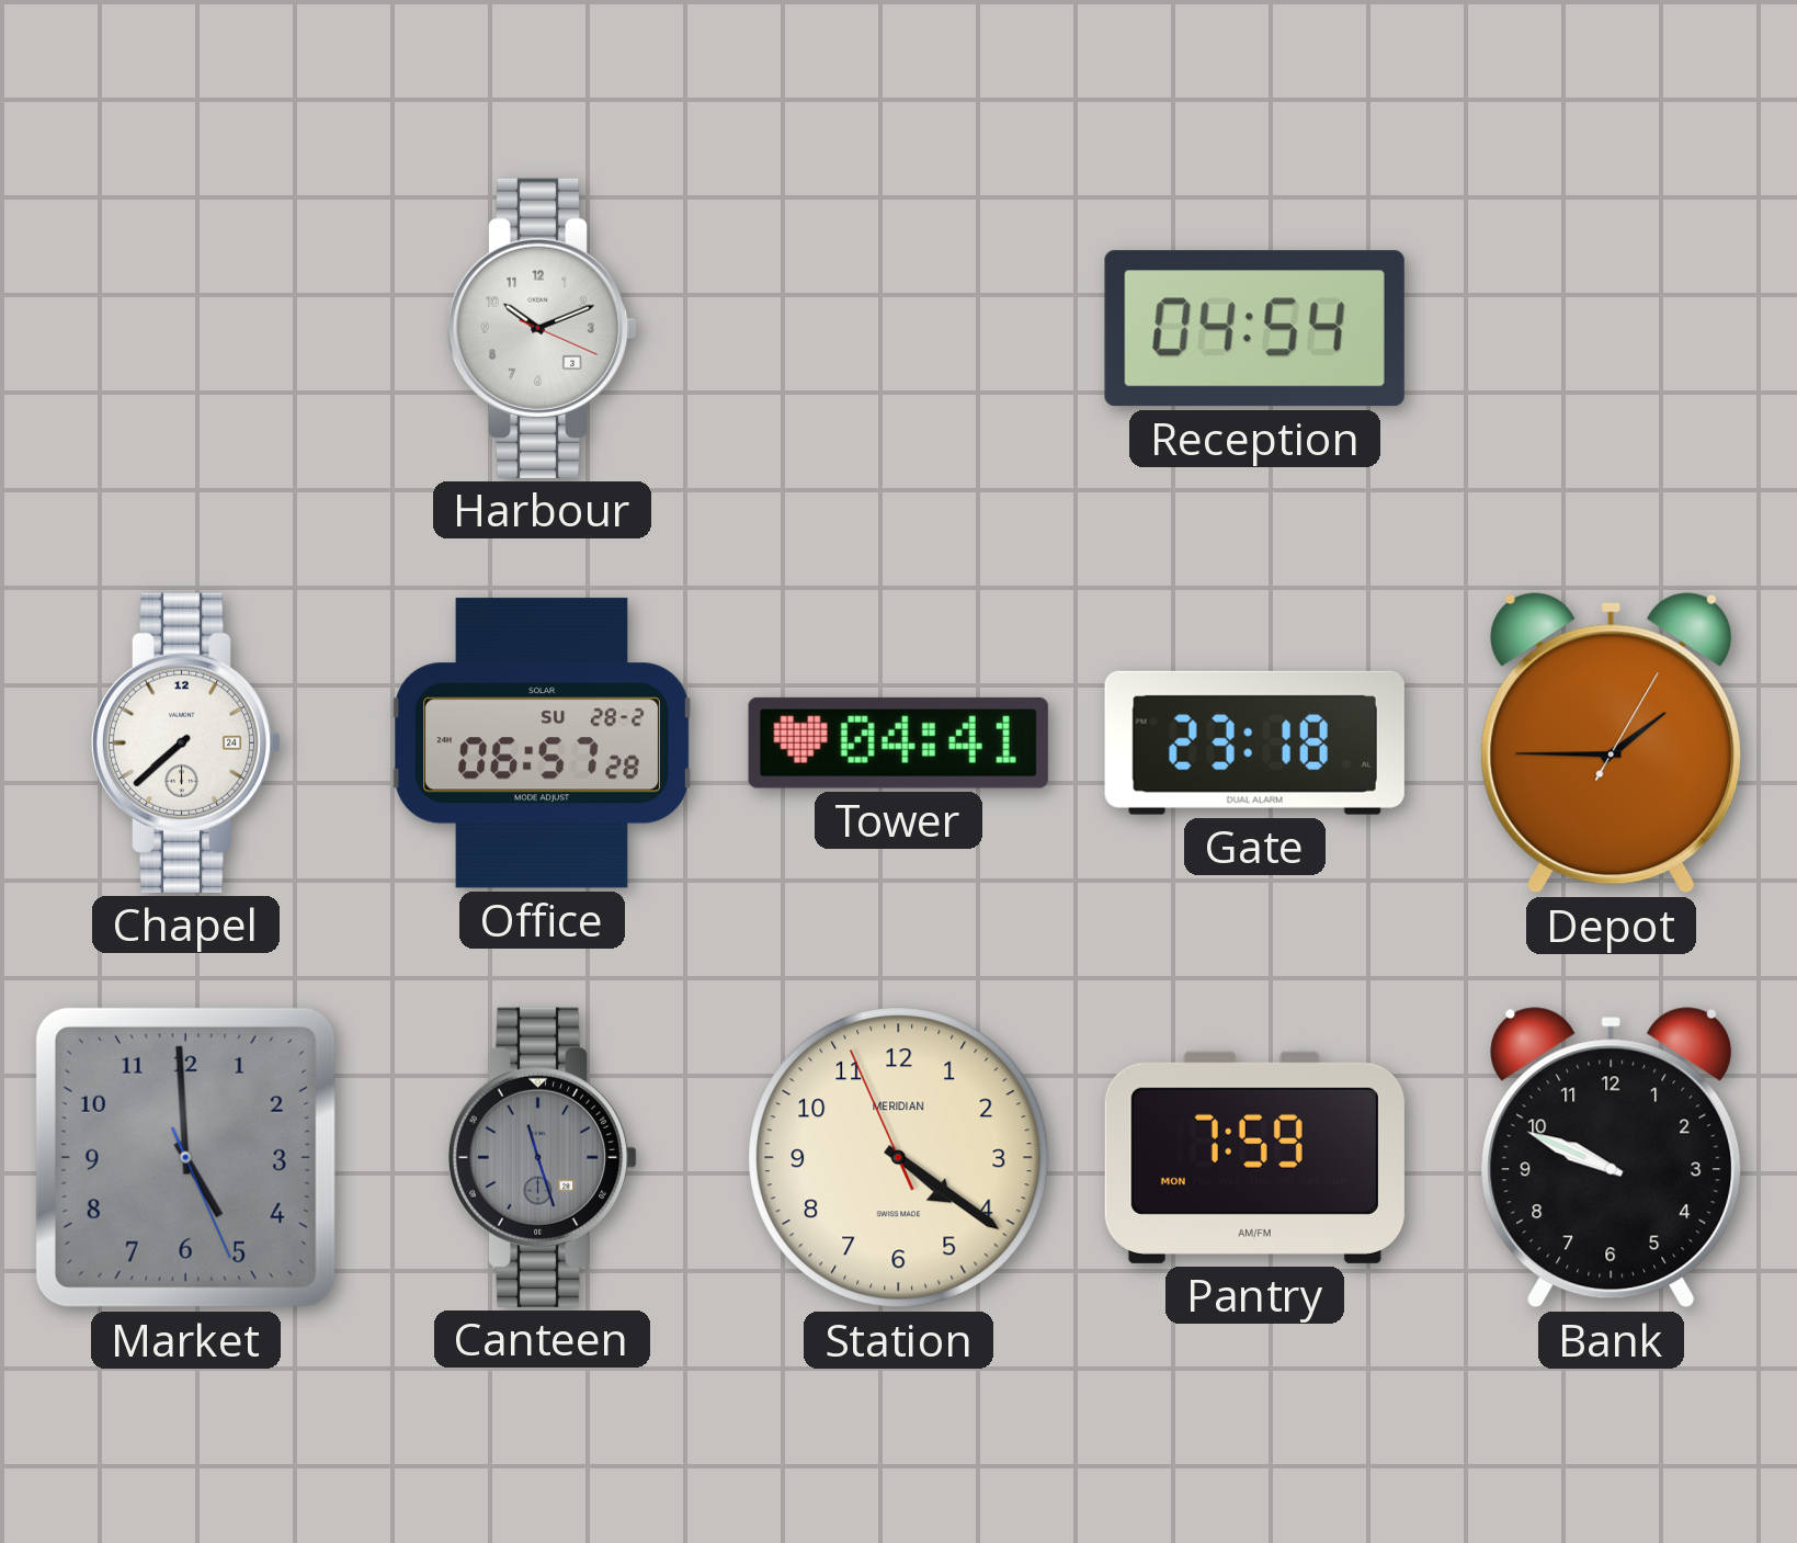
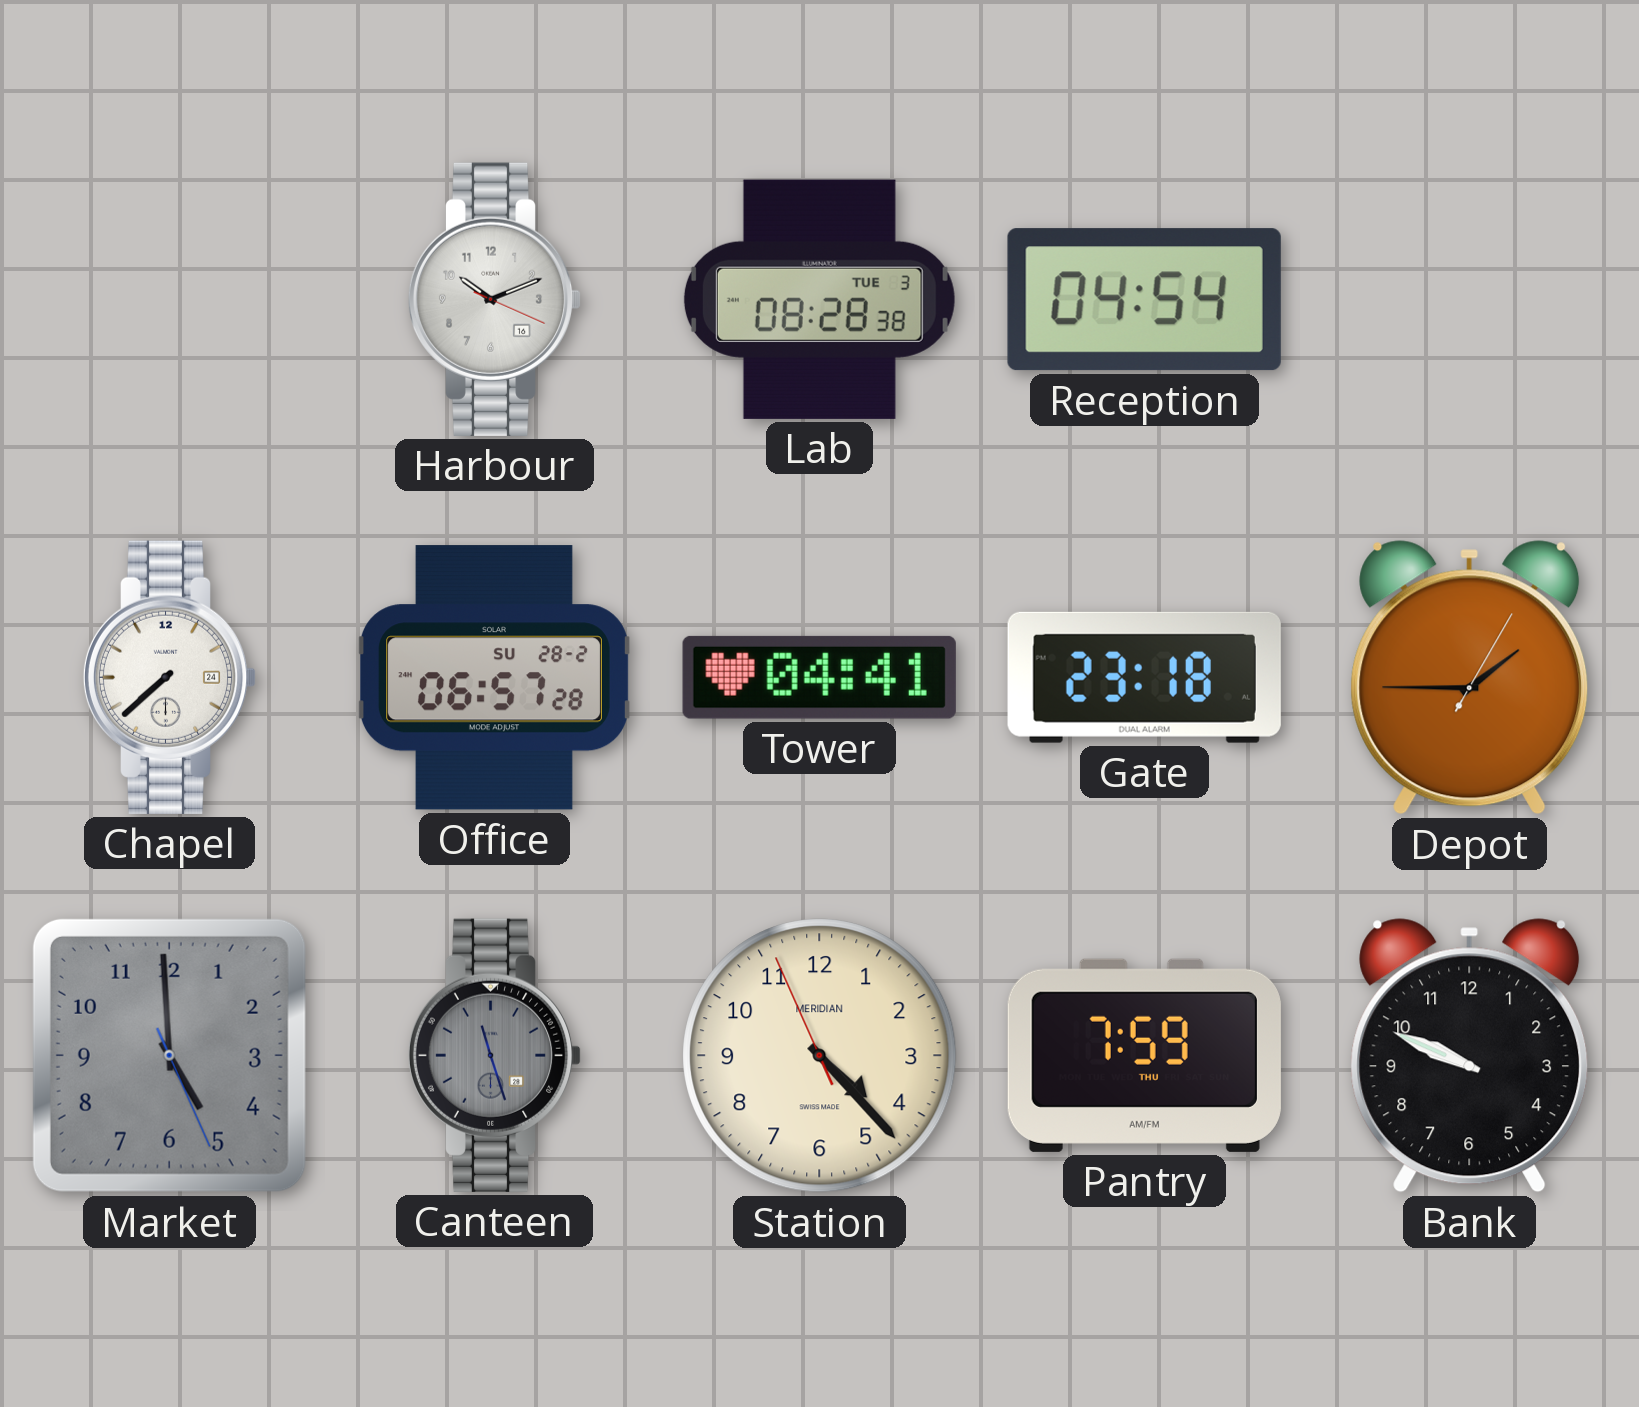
Harbour date: 3 -> 16
Lab: none -> 08:28
Station: 4:20 -> 4:22
Pantry date: MON -> THU
